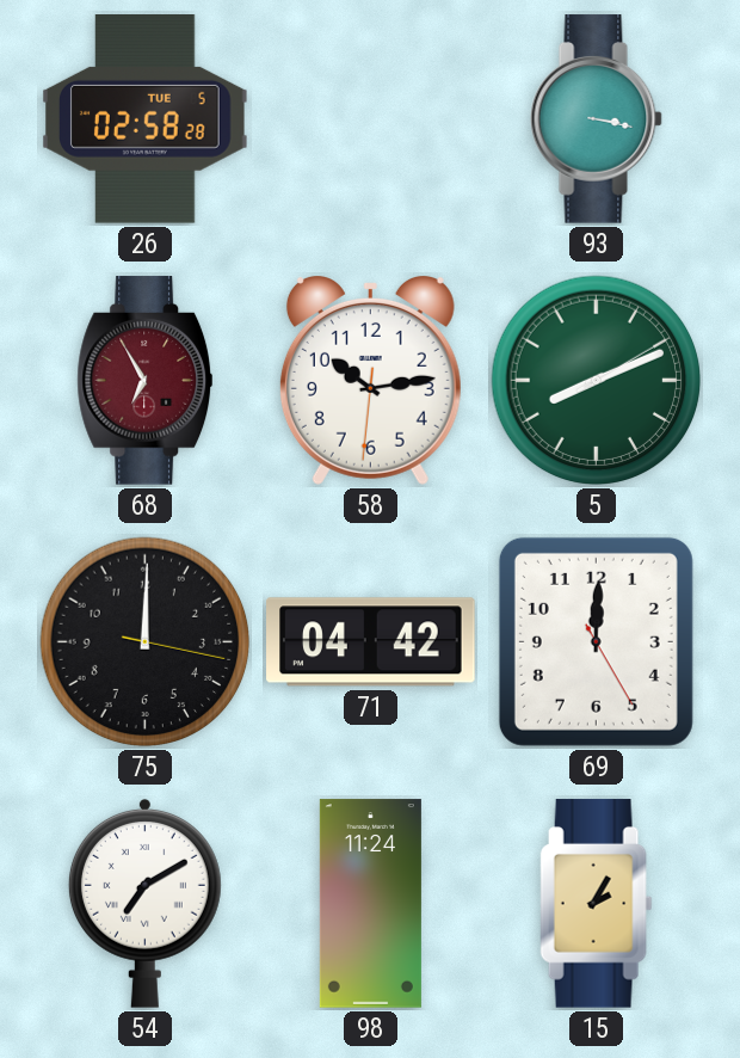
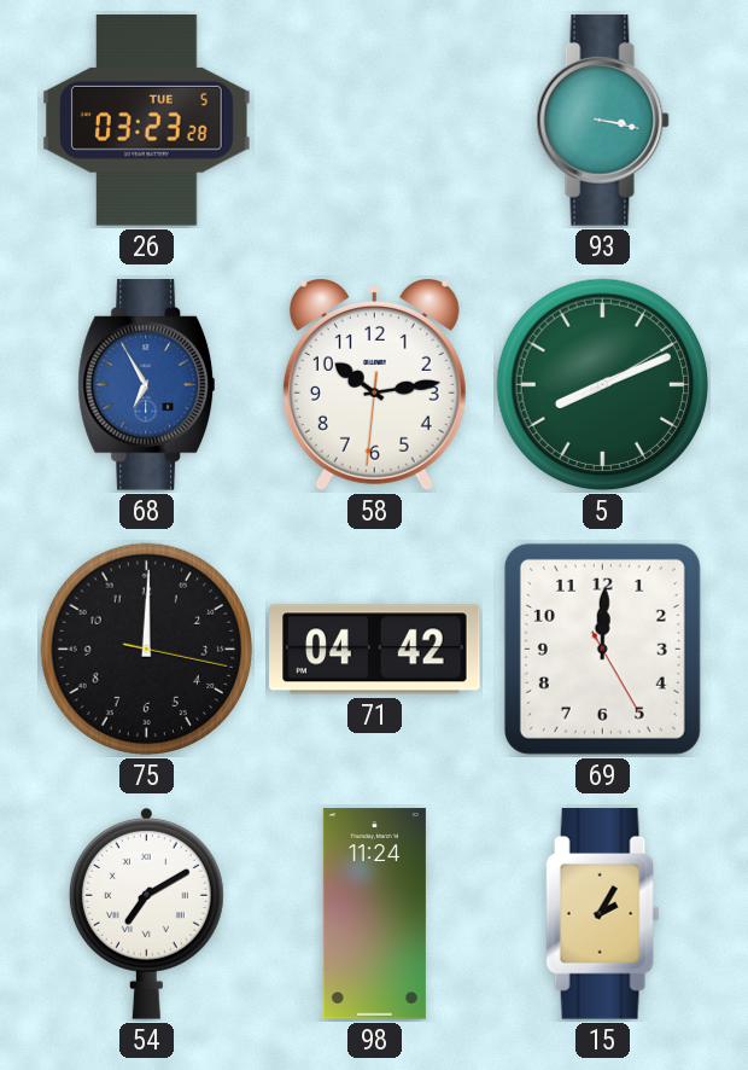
26: 02:58 -> 03:23
68 dial: burgundy -> blue
